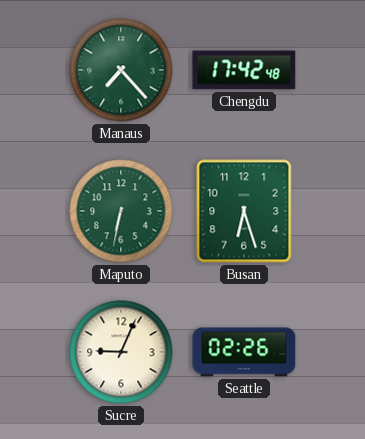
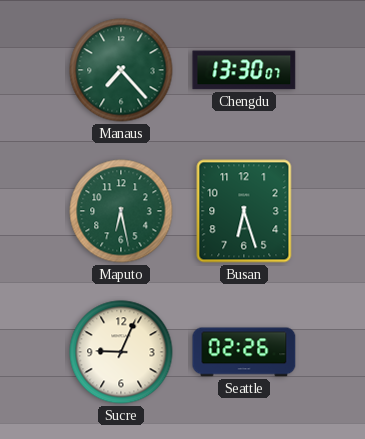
Chengdu: 17:42 -> 13:30
Maputo: 6:32 -> 6:28
